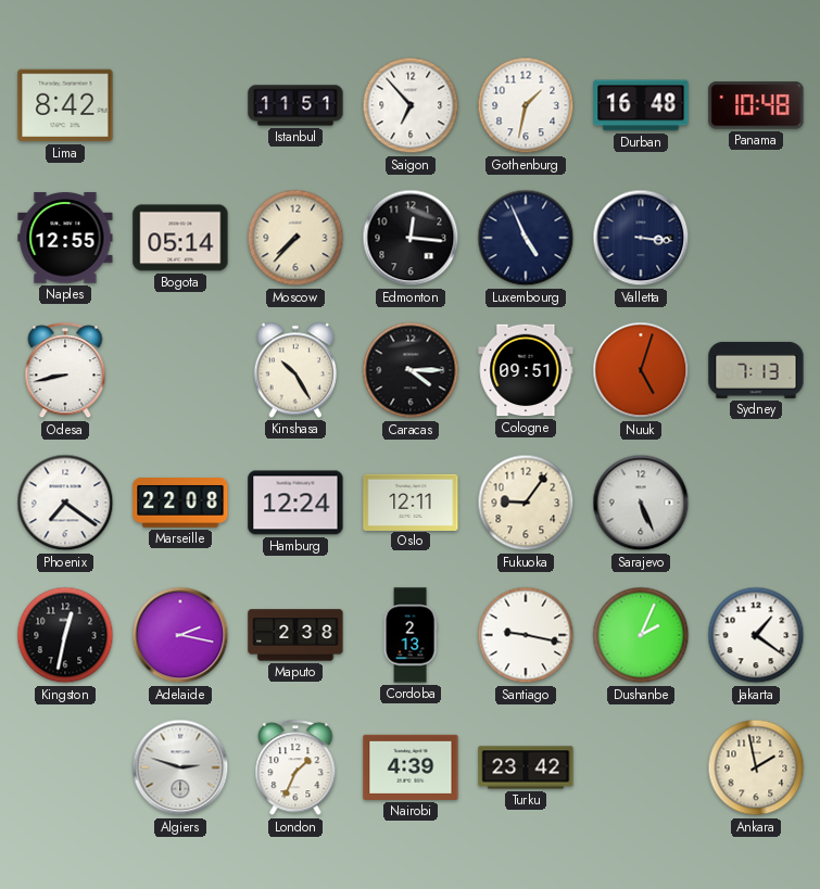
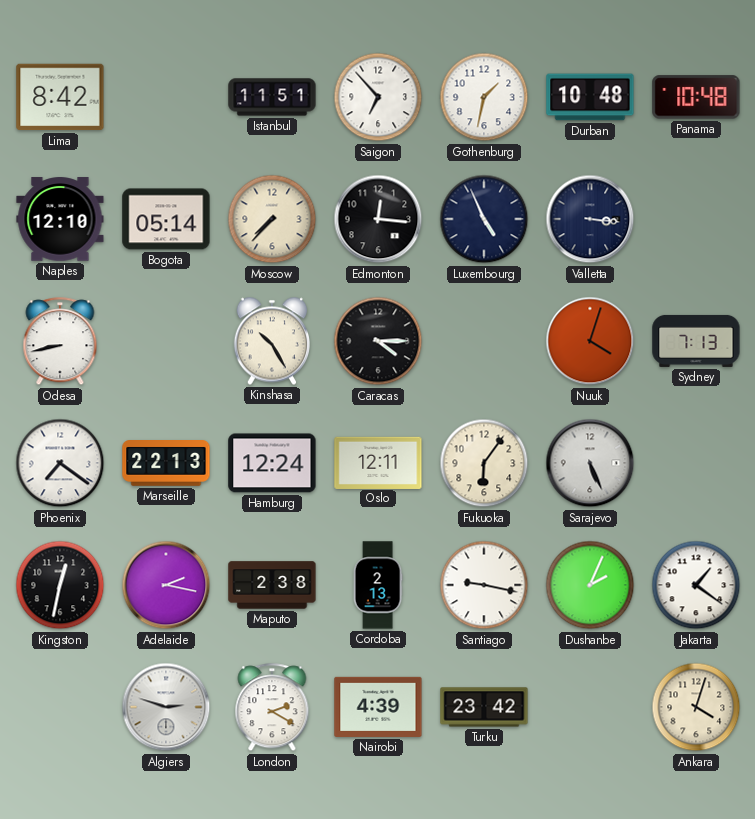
Durban: 16:48 -> 10:48
Naples: 12:55 -> 12:10
Cologne: 09:51 -> none
Nuuk: 5:03 -> 4:03
Marseille: 22:08 -> 22:13
Fukuoka: 9:06 -> 6:06
London: 1:34 -> 2:20
Ankara: 1:58 -> 4:03
